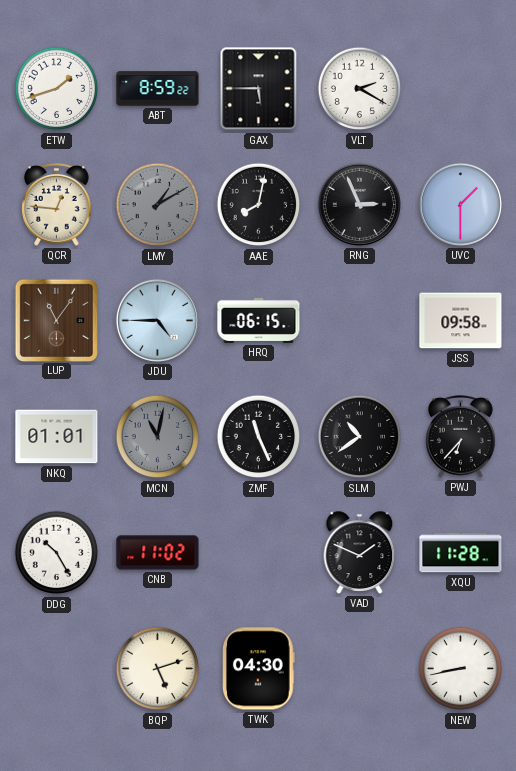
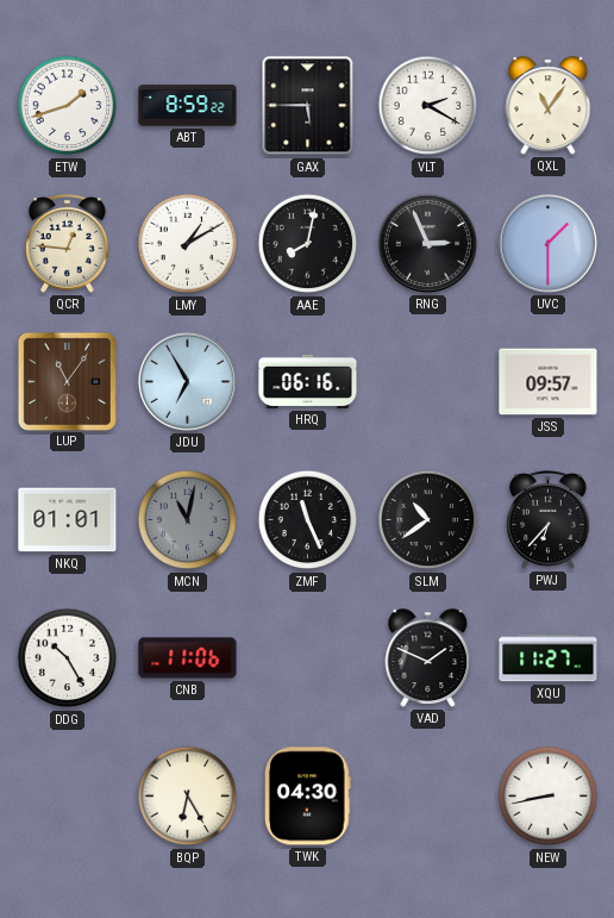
QXL: none -> 11:06
LMY dial: grey -> white
JDU: 4:45 -> 6:55
HRQ: 06:15 -> 06:16
JSS: 09:58 -> 09:57
CNB: 11:02 -> 11:06
XQU: 11:28 -> 11:27
BQP: 5:12 -> 6:25
